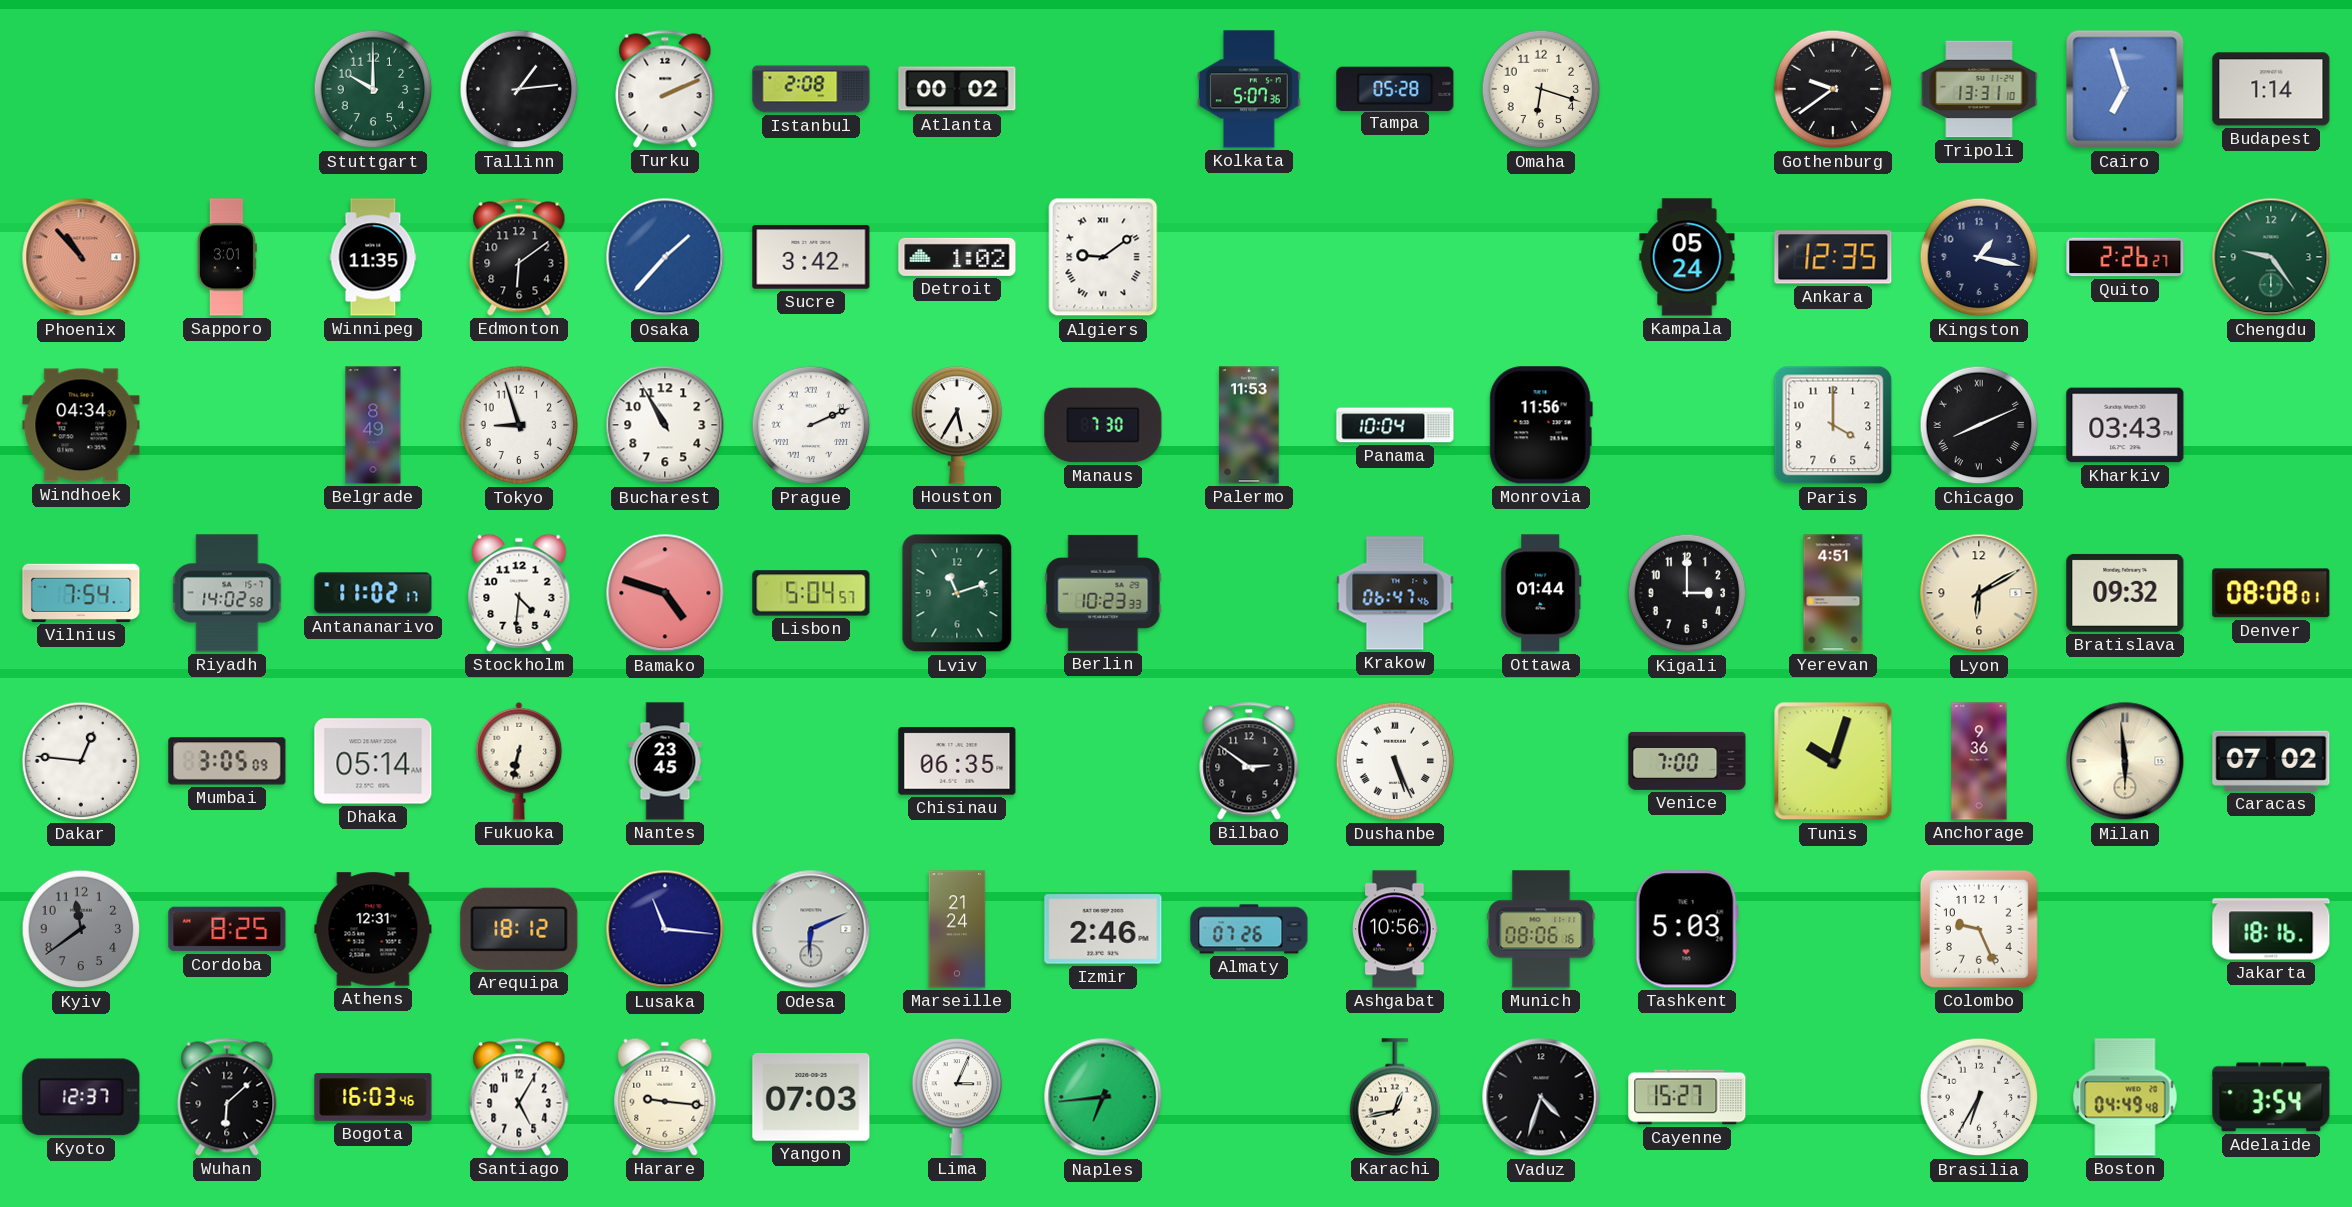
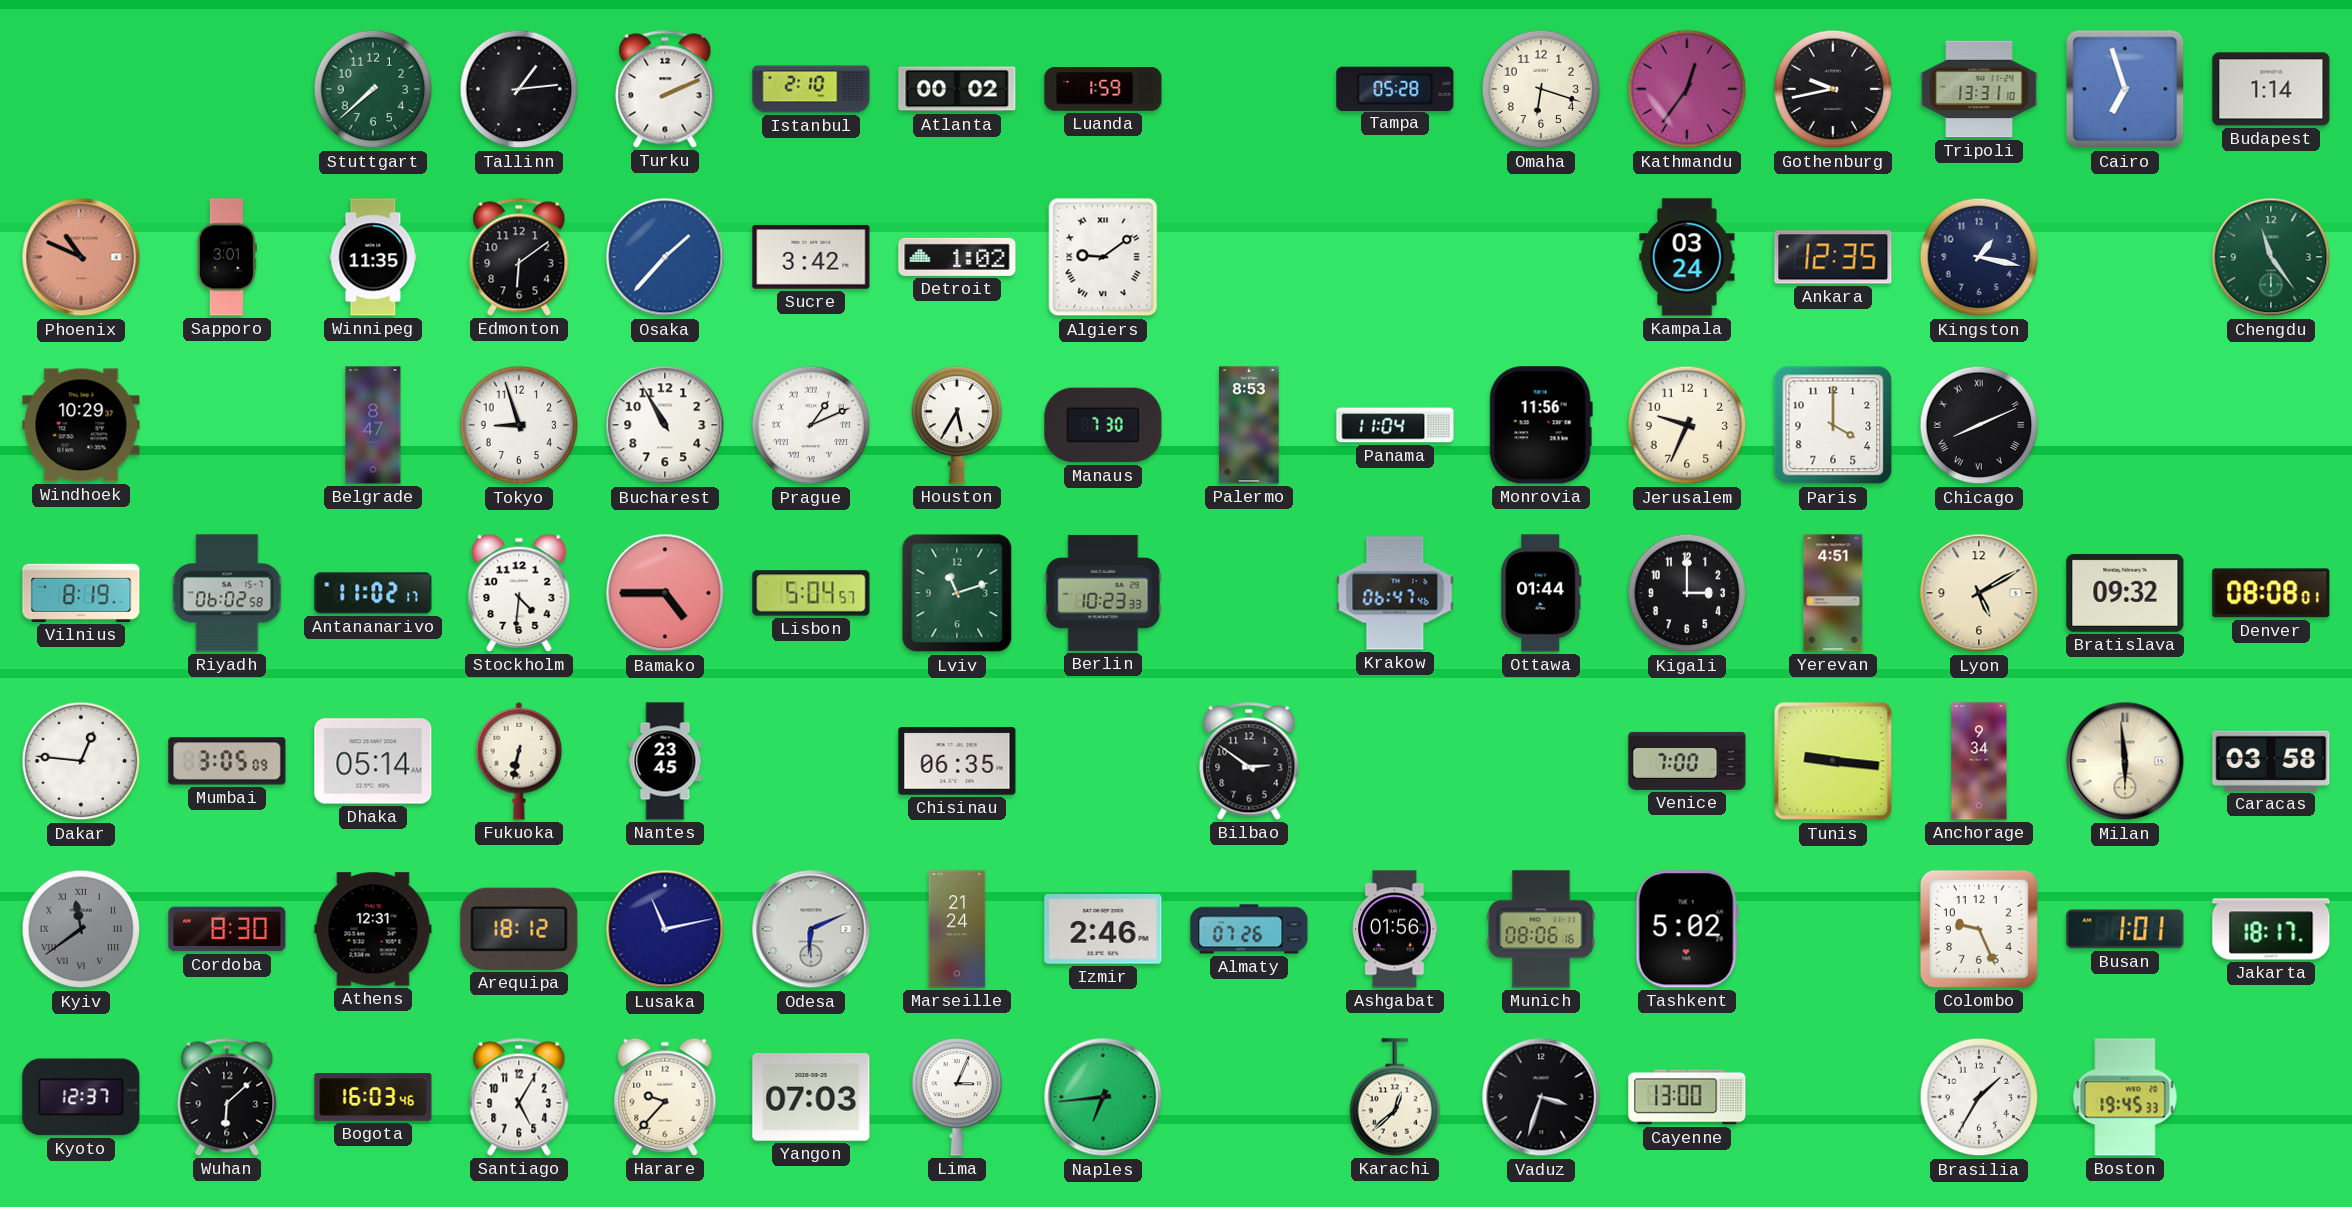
Stuttgart: 10:00 -> 7:38
Istanbul: 2:08 -> 2:10
Luanda: none -> 1:59
Kolkata: 5:07 -> none
Kathmandu: none -> 12:36
Gothenburg: 9:39 -> 9:43
Phoenix: 10:53 -> 10:49
Kampala: 05:24 -> 03:24
Quito: 2:26 -> none
Chengdu: 9:24 -> 11:24
Windhoek: 04:34 -> 10:29
Belgrade: 8:49 -> 8:47
Prague: 2:11 -> 1:11
Palermo: 11:53 -> 8:53
Panama: 10:04 -> 11:04
Jerusalem: none -> 9:34
Kharkiv: 03:43 -> none
Vilnius: 7:54 -> 8:19
Riyadh: 14:02 -> 06:02
Bamako: 4:48 -> 4:45
Lyon: 6:10 -> 5:10
Dushanbe: 5:26 -> none
Tunis: 10:03 -> 9:16
Anchorage: 9:36 -> 9:34
Caracas: 07:02 -> 03:58
Kyiv numerals: Arabic -> Roman
Cordoba: 8:25 -> 8:30
Lusaka: 11:16 -> 11:13
Ashgabat: 10:56 -> 01:56
Tashkent: 5:03 -> 5:02
Busan: none -> 1:01
Jakarta: 18:16 -> 18:17
Harare: 9:16 -> 9:37
Karachi: 12:43 -> 12:38
Vaduz: 4:33 -> 3:33
Cayenne: 15:27 -> 13:00
Brasilia: 6:35 -> 1:35
Boston: 04:49 -> 19:45
Adelaide: 3:54 -> none
